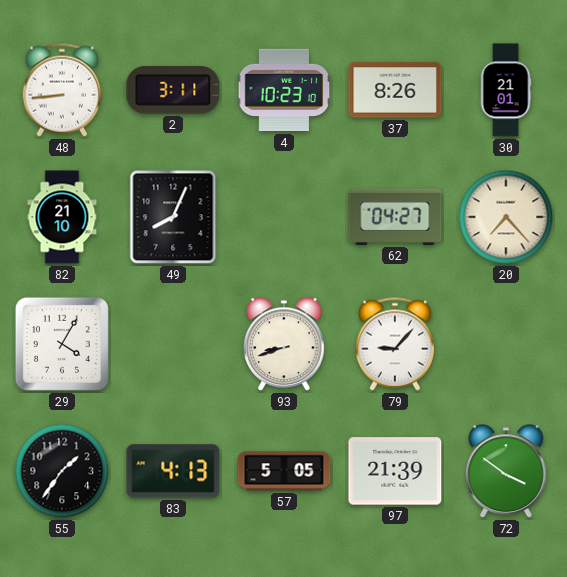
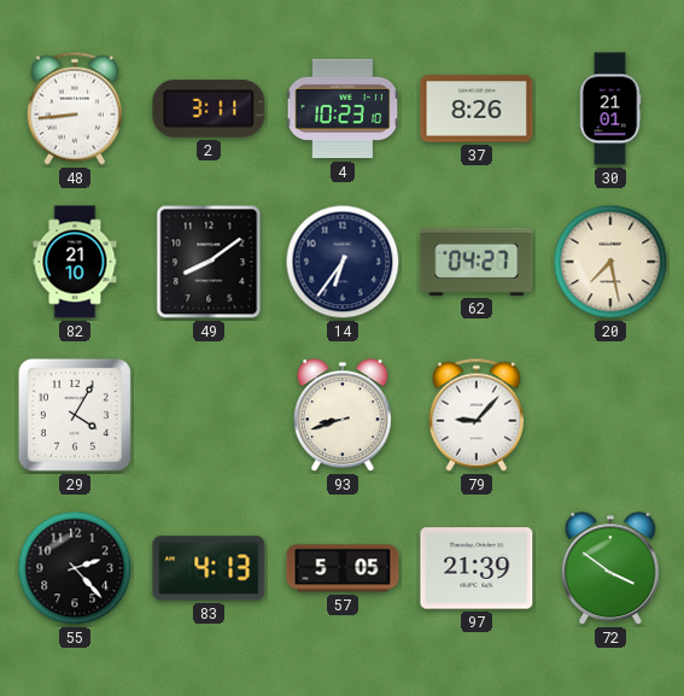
49: 8:04 -> 8:09
14: none -> 6:36
20: 7:23 -> 7:28
55: 1:36 -> 2:23
